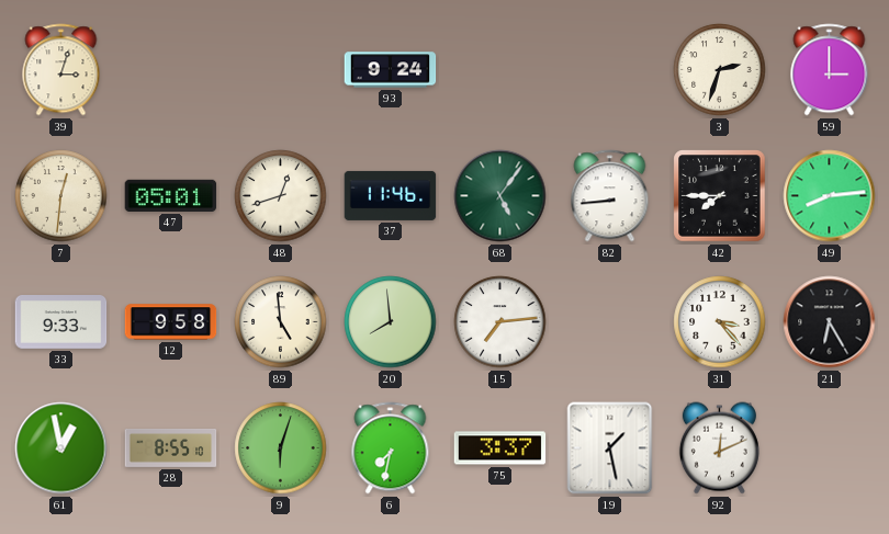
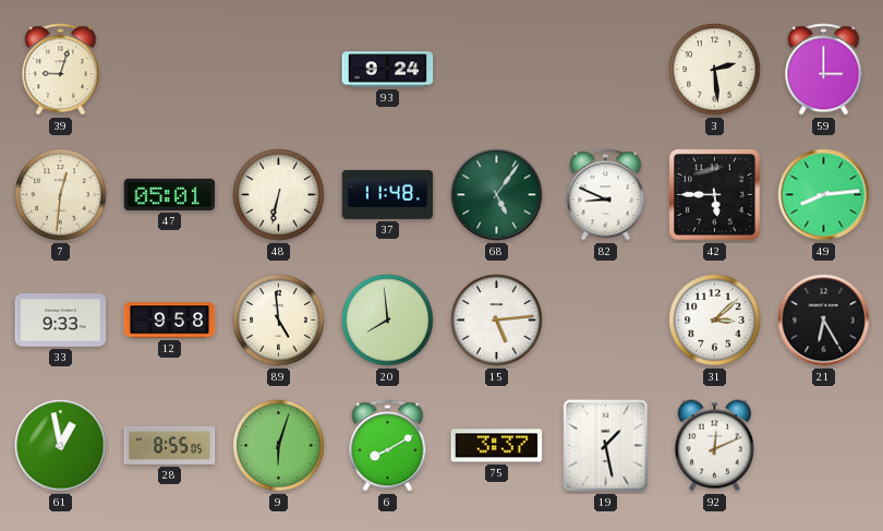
39: 3:03 -> 9:03
3: 2:33 -> 2:29
48: 12:42 -> 6:32
37: 11:46 -> 11:48
82: 8:44 -> 8:49
42: 7:45 -> 5:45
15: 7:14 -> 5:14
31: 3:23 -> 3:08
28: 8:55:10 -> 8:55:05
6: 7:32 -> 8:10
